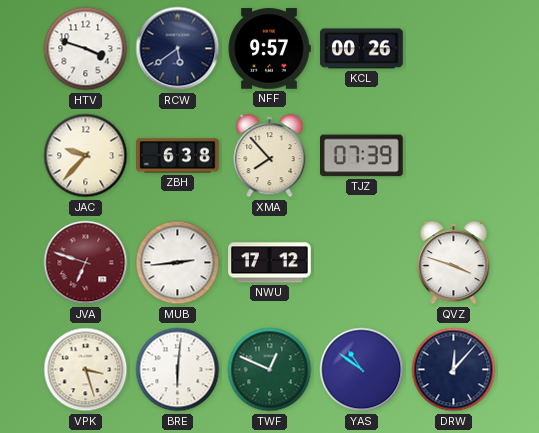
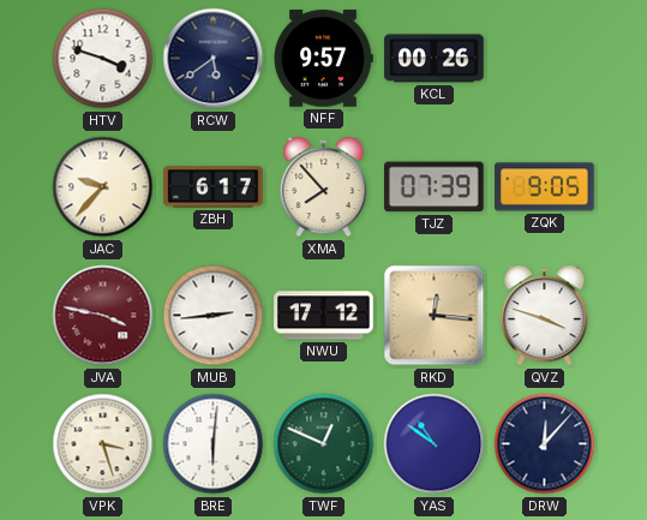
ZBH: 6:38 -> 6:17
ZQK: none -> 9:05
JVA: 6:48 -> 3:47
RKD: none -> 12:16
